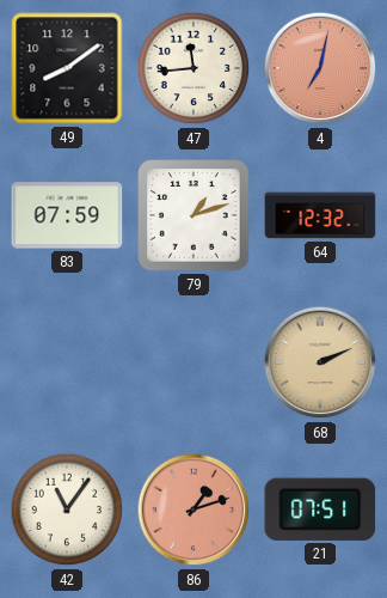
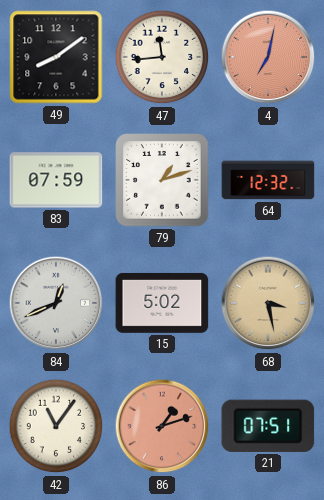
84: none -> 12:41
15: none -> 5:02
68: 2:11 -> 3:28
